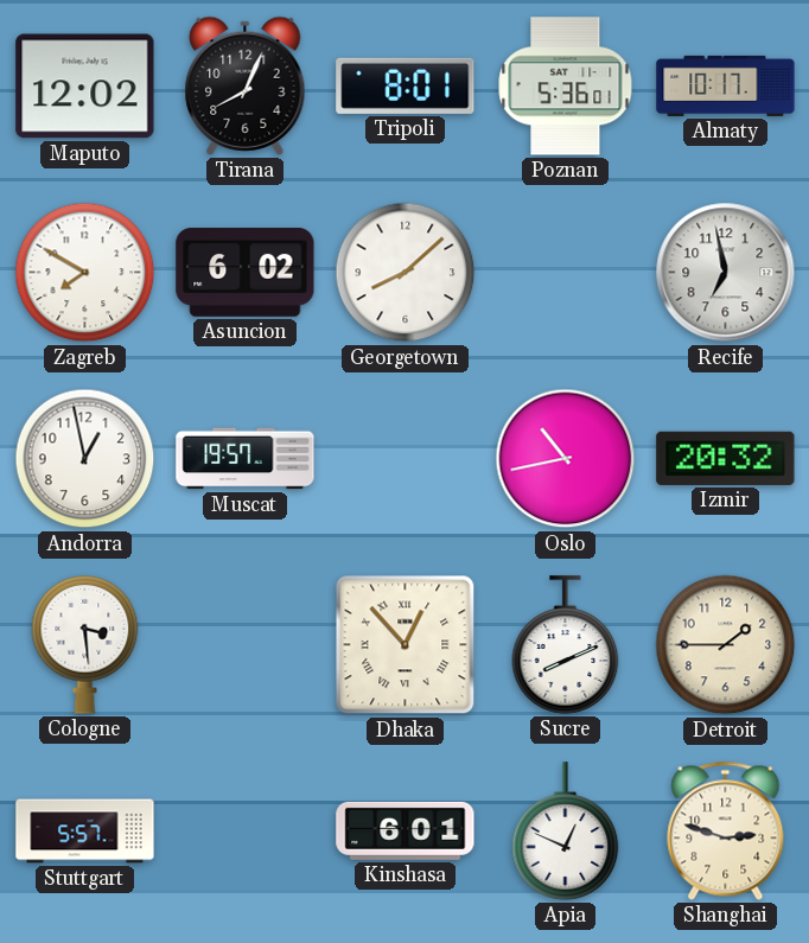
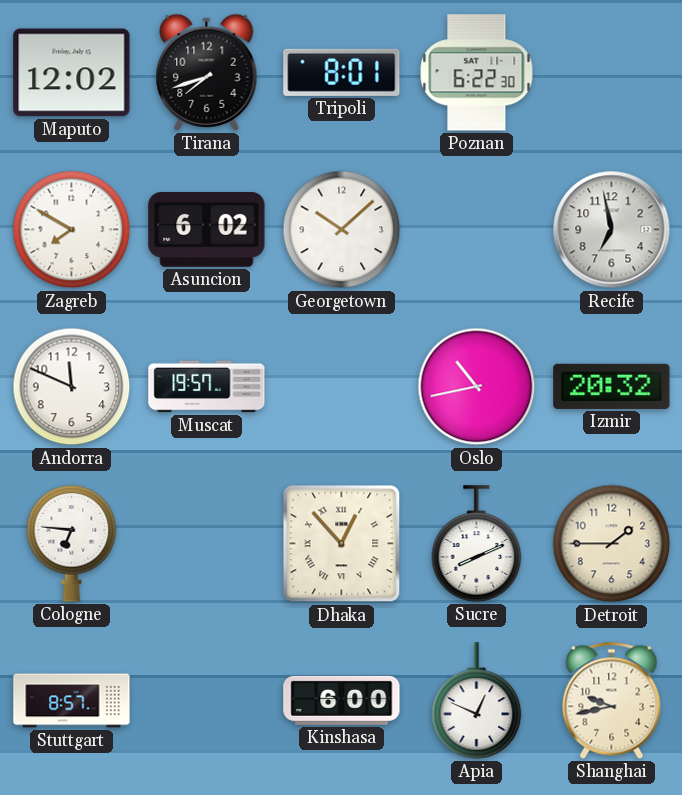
Tirana: 8:04 -> 7:42
Poznan: 5:36 -> 6:22
Almaty: 10:17 -> none
Georgetown: 8:08 -> 10:08
Andorra: 12:58 -> 11:49
Cologne: 3:29 -> 6:46
Stuttgart: 5:57 -> 8:57
Kinshasa: 6:01 -> 6:00
Shanghai: 2:48 -> 9:43
